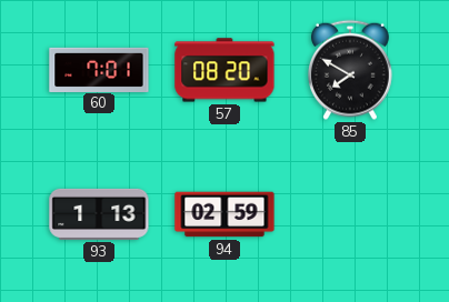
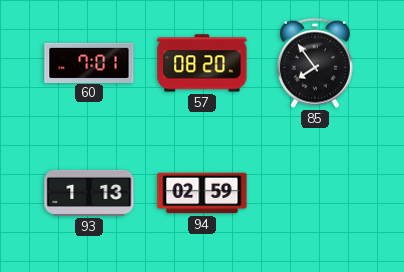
85: 7:50 -> 7:54
